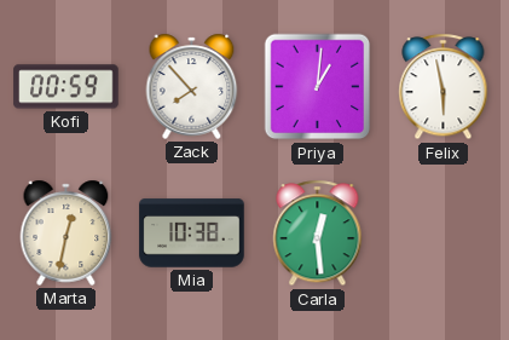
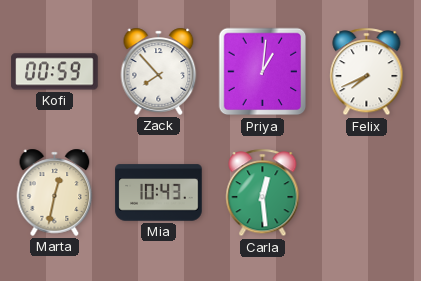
Felix: 5:58 -> 7:41
Mia: 10:38 -> 10:43
